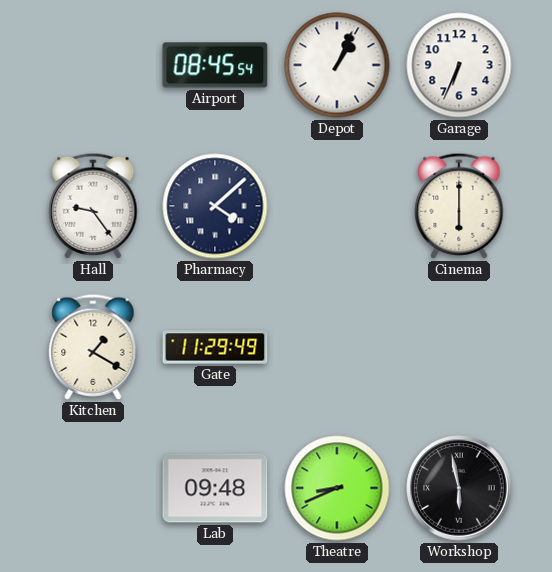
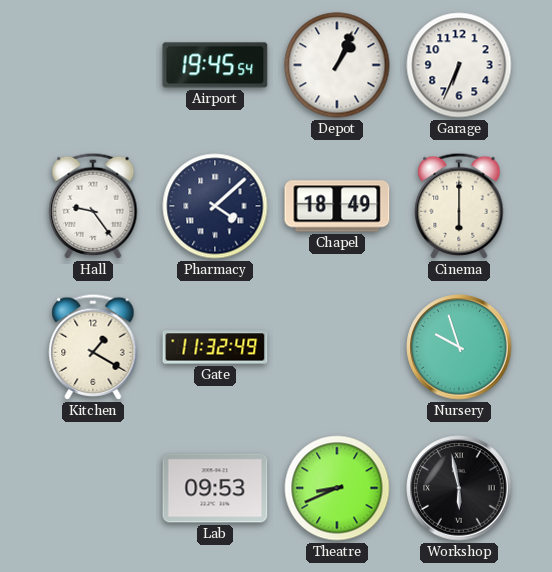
Airport: 08:45 -> 19:45
Chapel: none -> 18:49
Gate: 11:29 -> 11:32
Nursery: none -> 9:57
Lab: 09:48 -> 09:53
